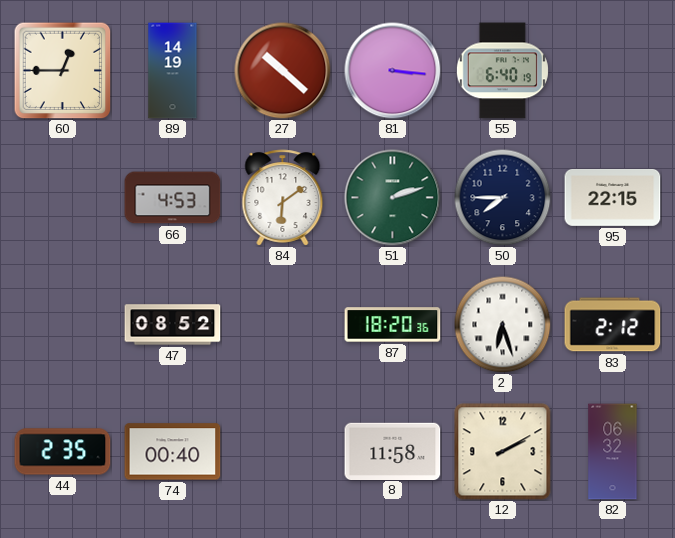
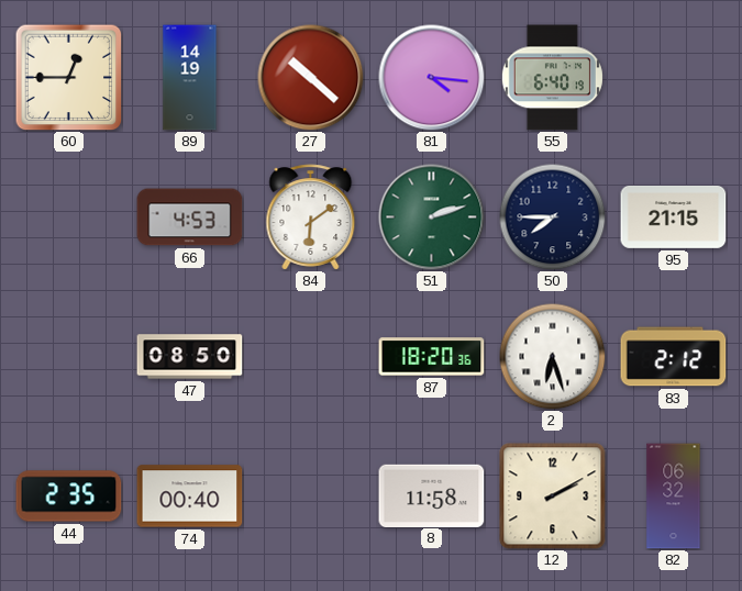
81: 3:16 -> 4:16
95: 22:15 -> 21:15
47: 08:52 -> 08:50
